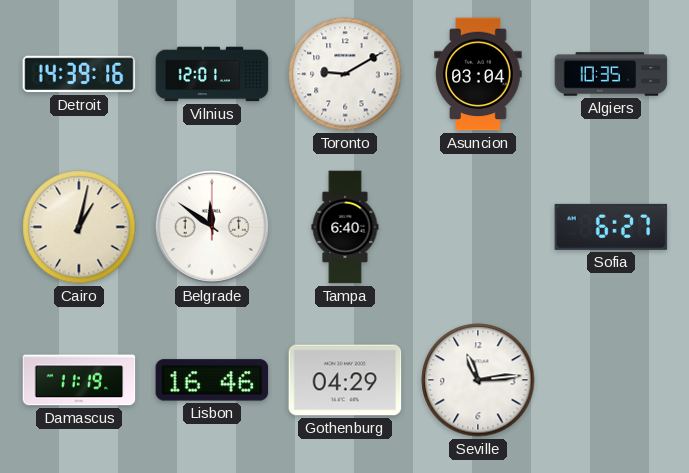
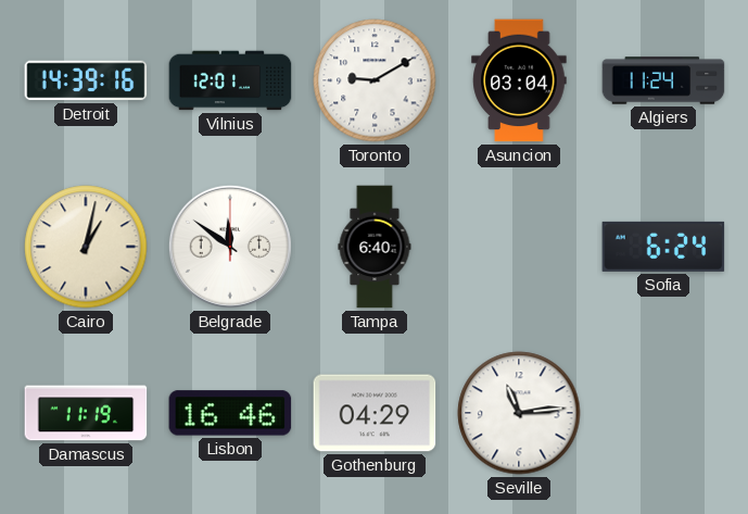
Algiers: 10:35 -> 11:24
Sofia: 6:27 -> 6:24
